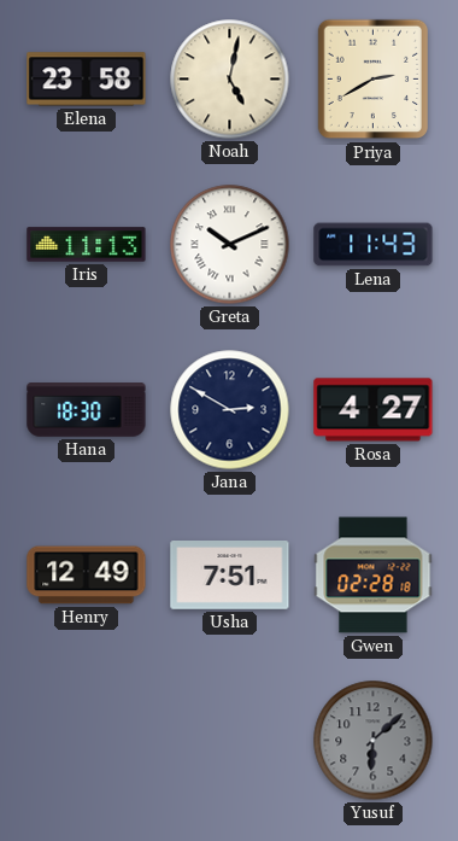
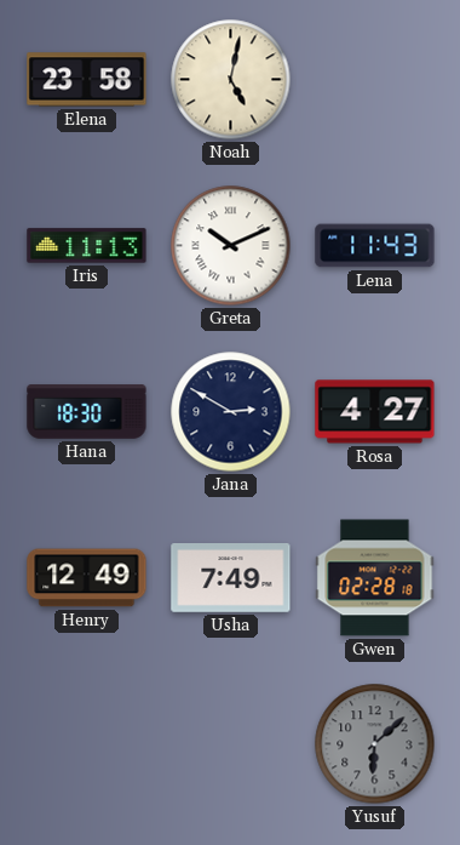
Priya: 2:40 -> none
Usha: 7:51 -> 7:49
